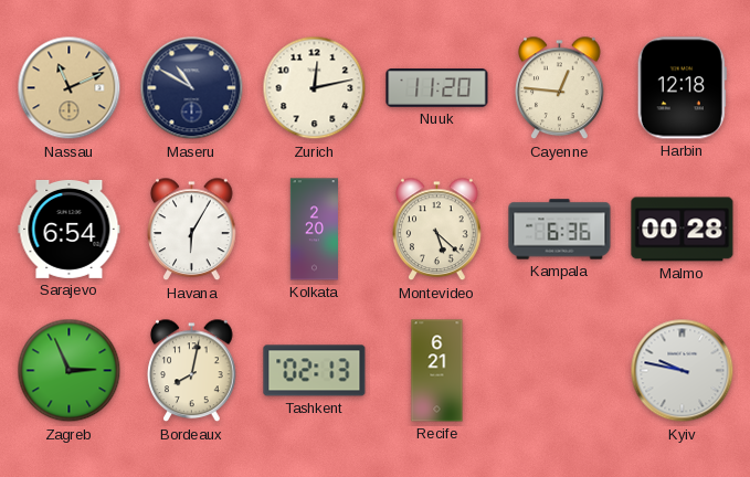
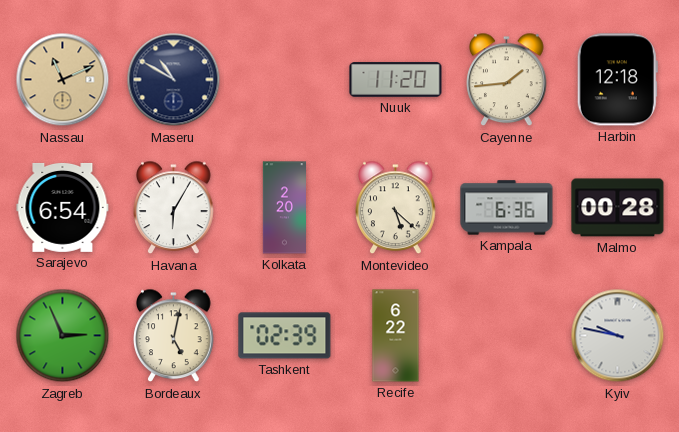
Zurich: 12:13 -> none
Cayenne: 12:46 -> 1:44
Bordeaux: 8:02 -> 5:02
Tashkent: 02:13 -> 02:39
Recife: 6:21 -> 6:22
